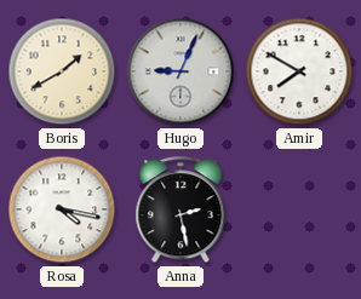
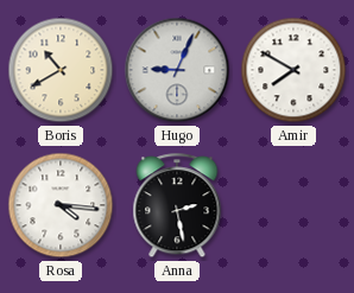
Boris: 1:40 -> 10:40
Rosa: 4:17 -> 4:16
